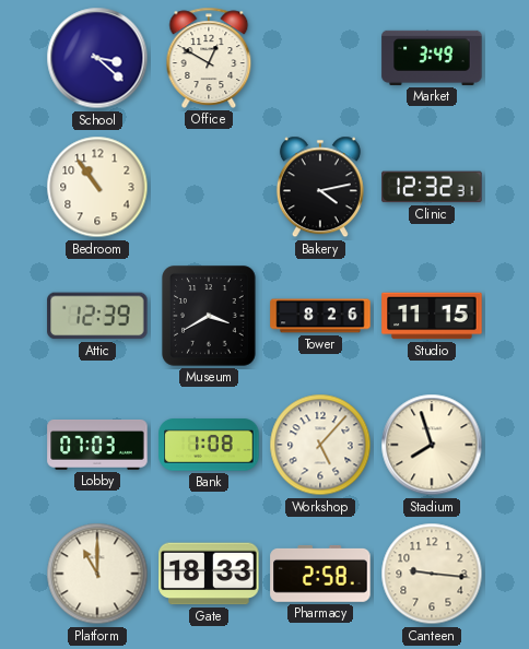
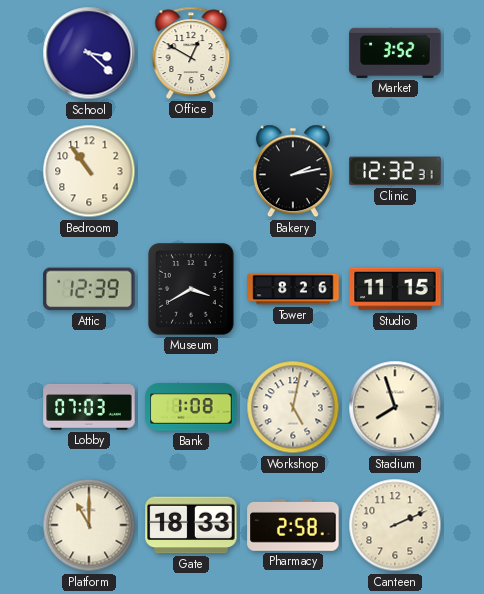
Market: 3:49 -> 3:52
Bakery: 4:13 -> 2:13
Workshop: 5:07 -> 5:02
Canteen: 9:16 -> 2:11
